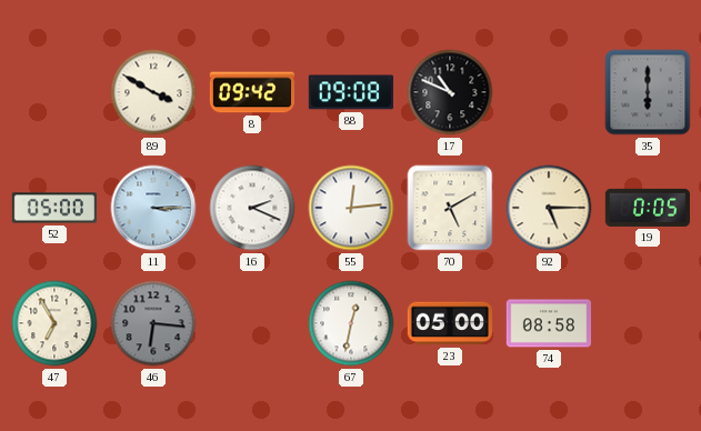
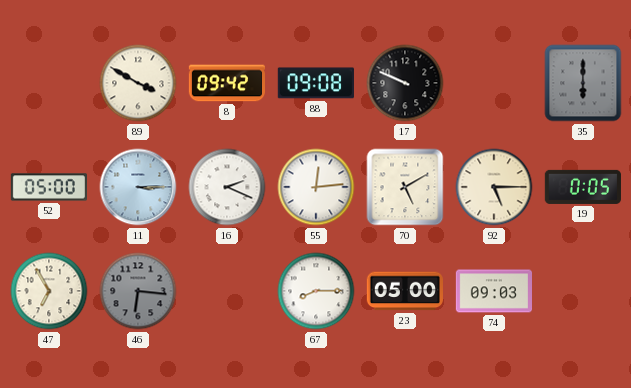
17: 10:49 -> 9:49
67: 12:32 -> 8:15
74: 08:58 -> 09:03
